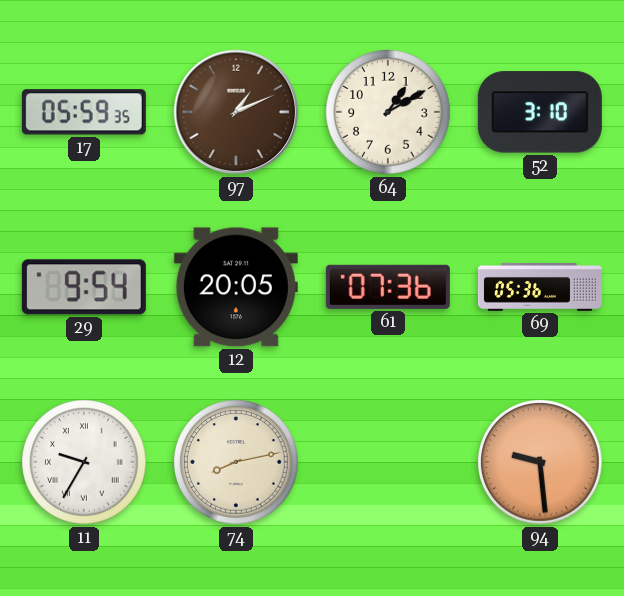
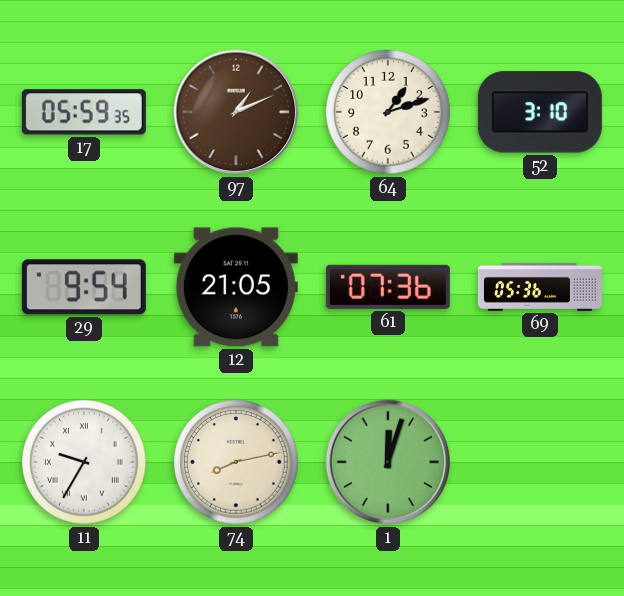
64: 1:10 -> 1:12
12: 20:05 -> 21:05
1: none -> 12:03
94: 9:29 -> none
